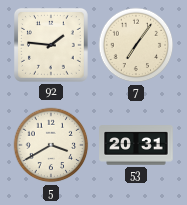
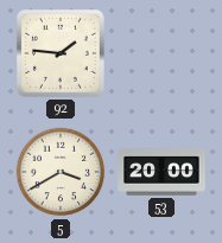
7: 7:06 -> none
53: 20:31 -> 20:00
